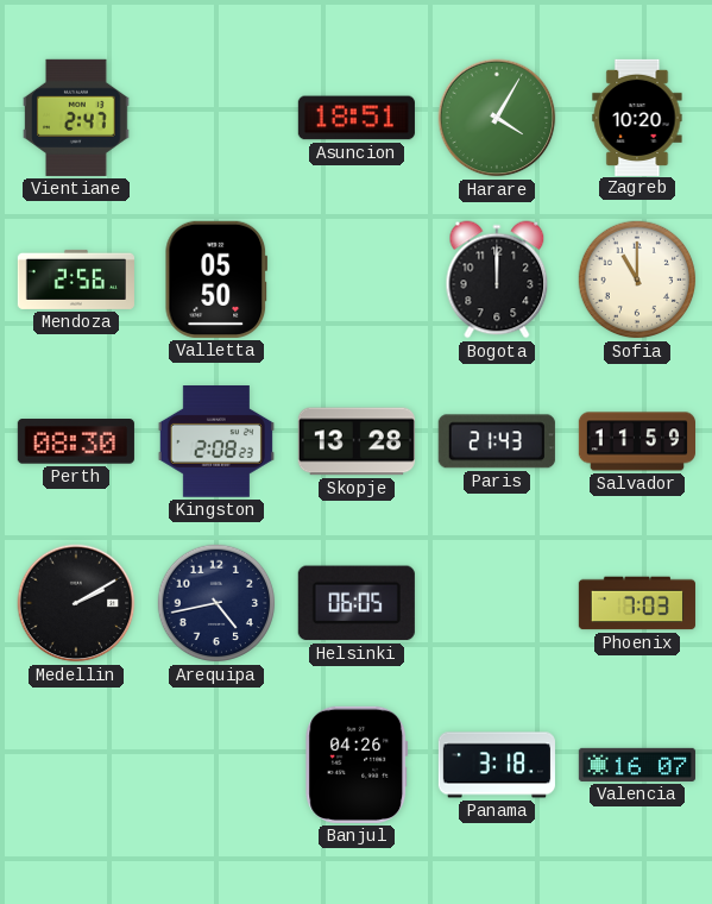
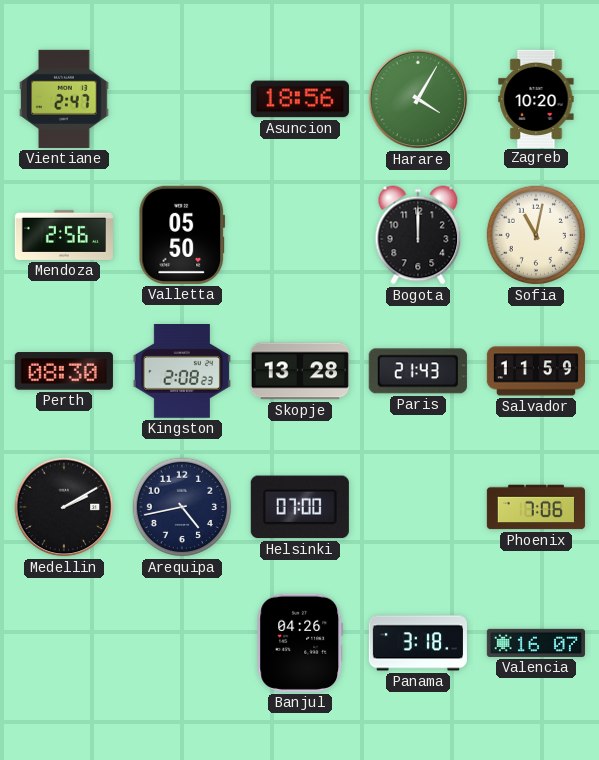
Asuncion: 18:51 -> 18:56
Sofia: 11:00 -> 11:02
Helsinki: 06:05 -> 07:00
Phoenix: 7:03 -> 7:06
